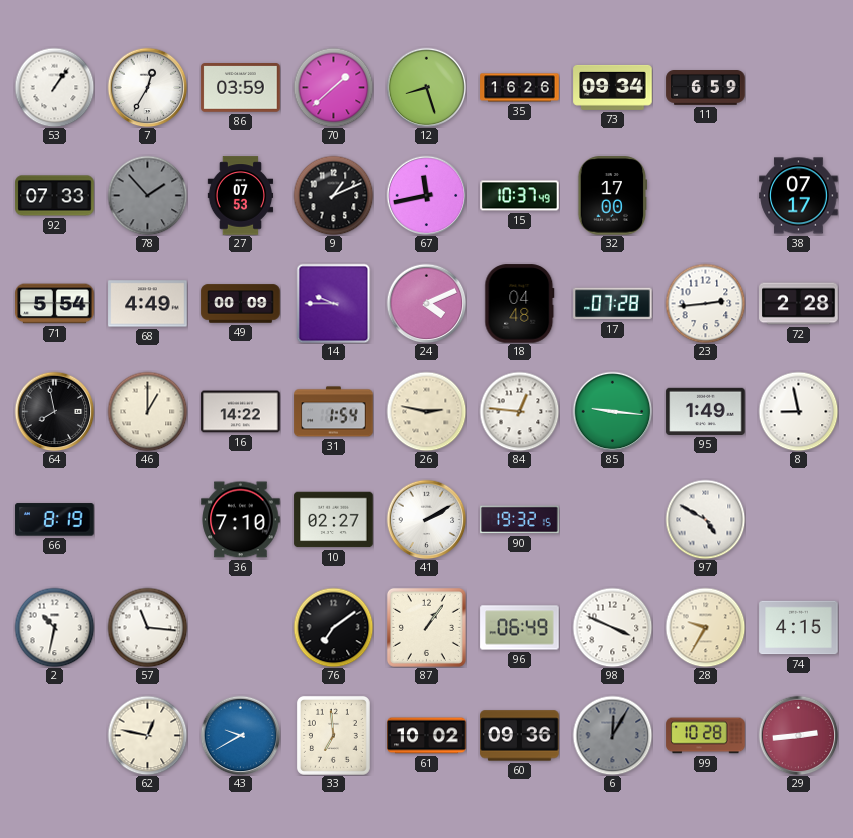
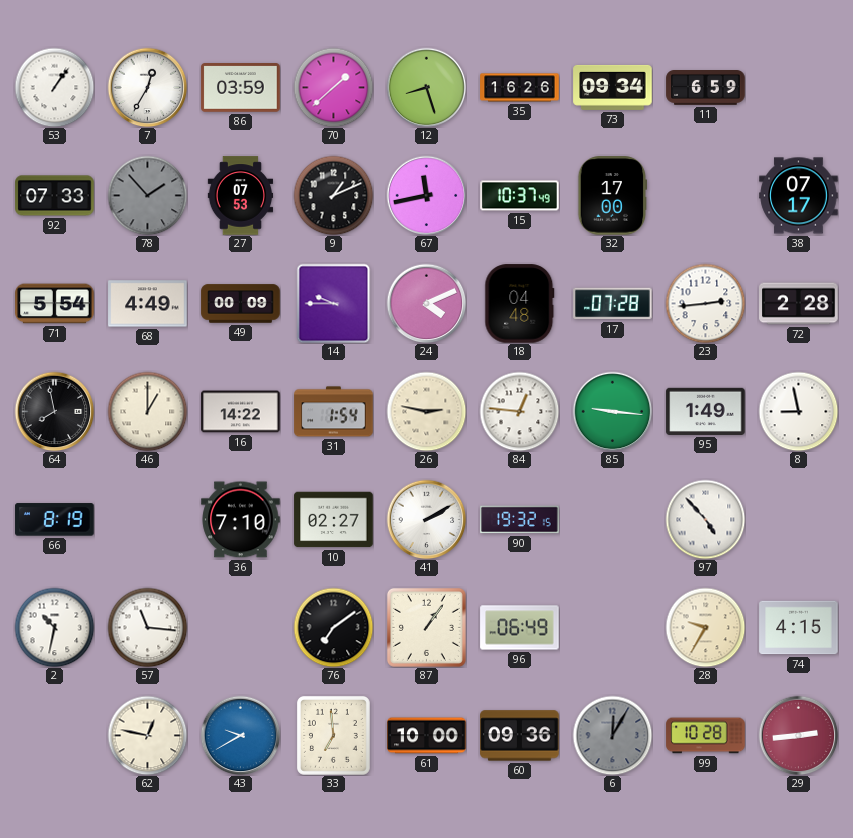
97: 4:50 -> 4:53
98: 3:49 -> none
61: 10:02 -> 10:00
